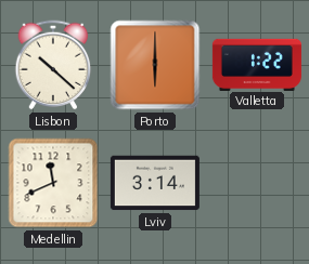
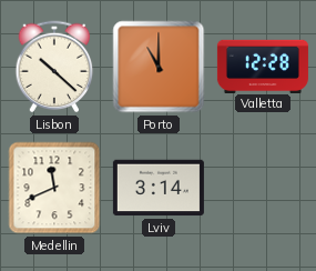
Porto: 6:00 -> 11:00
Valletta: 1:22 -> 12:28
